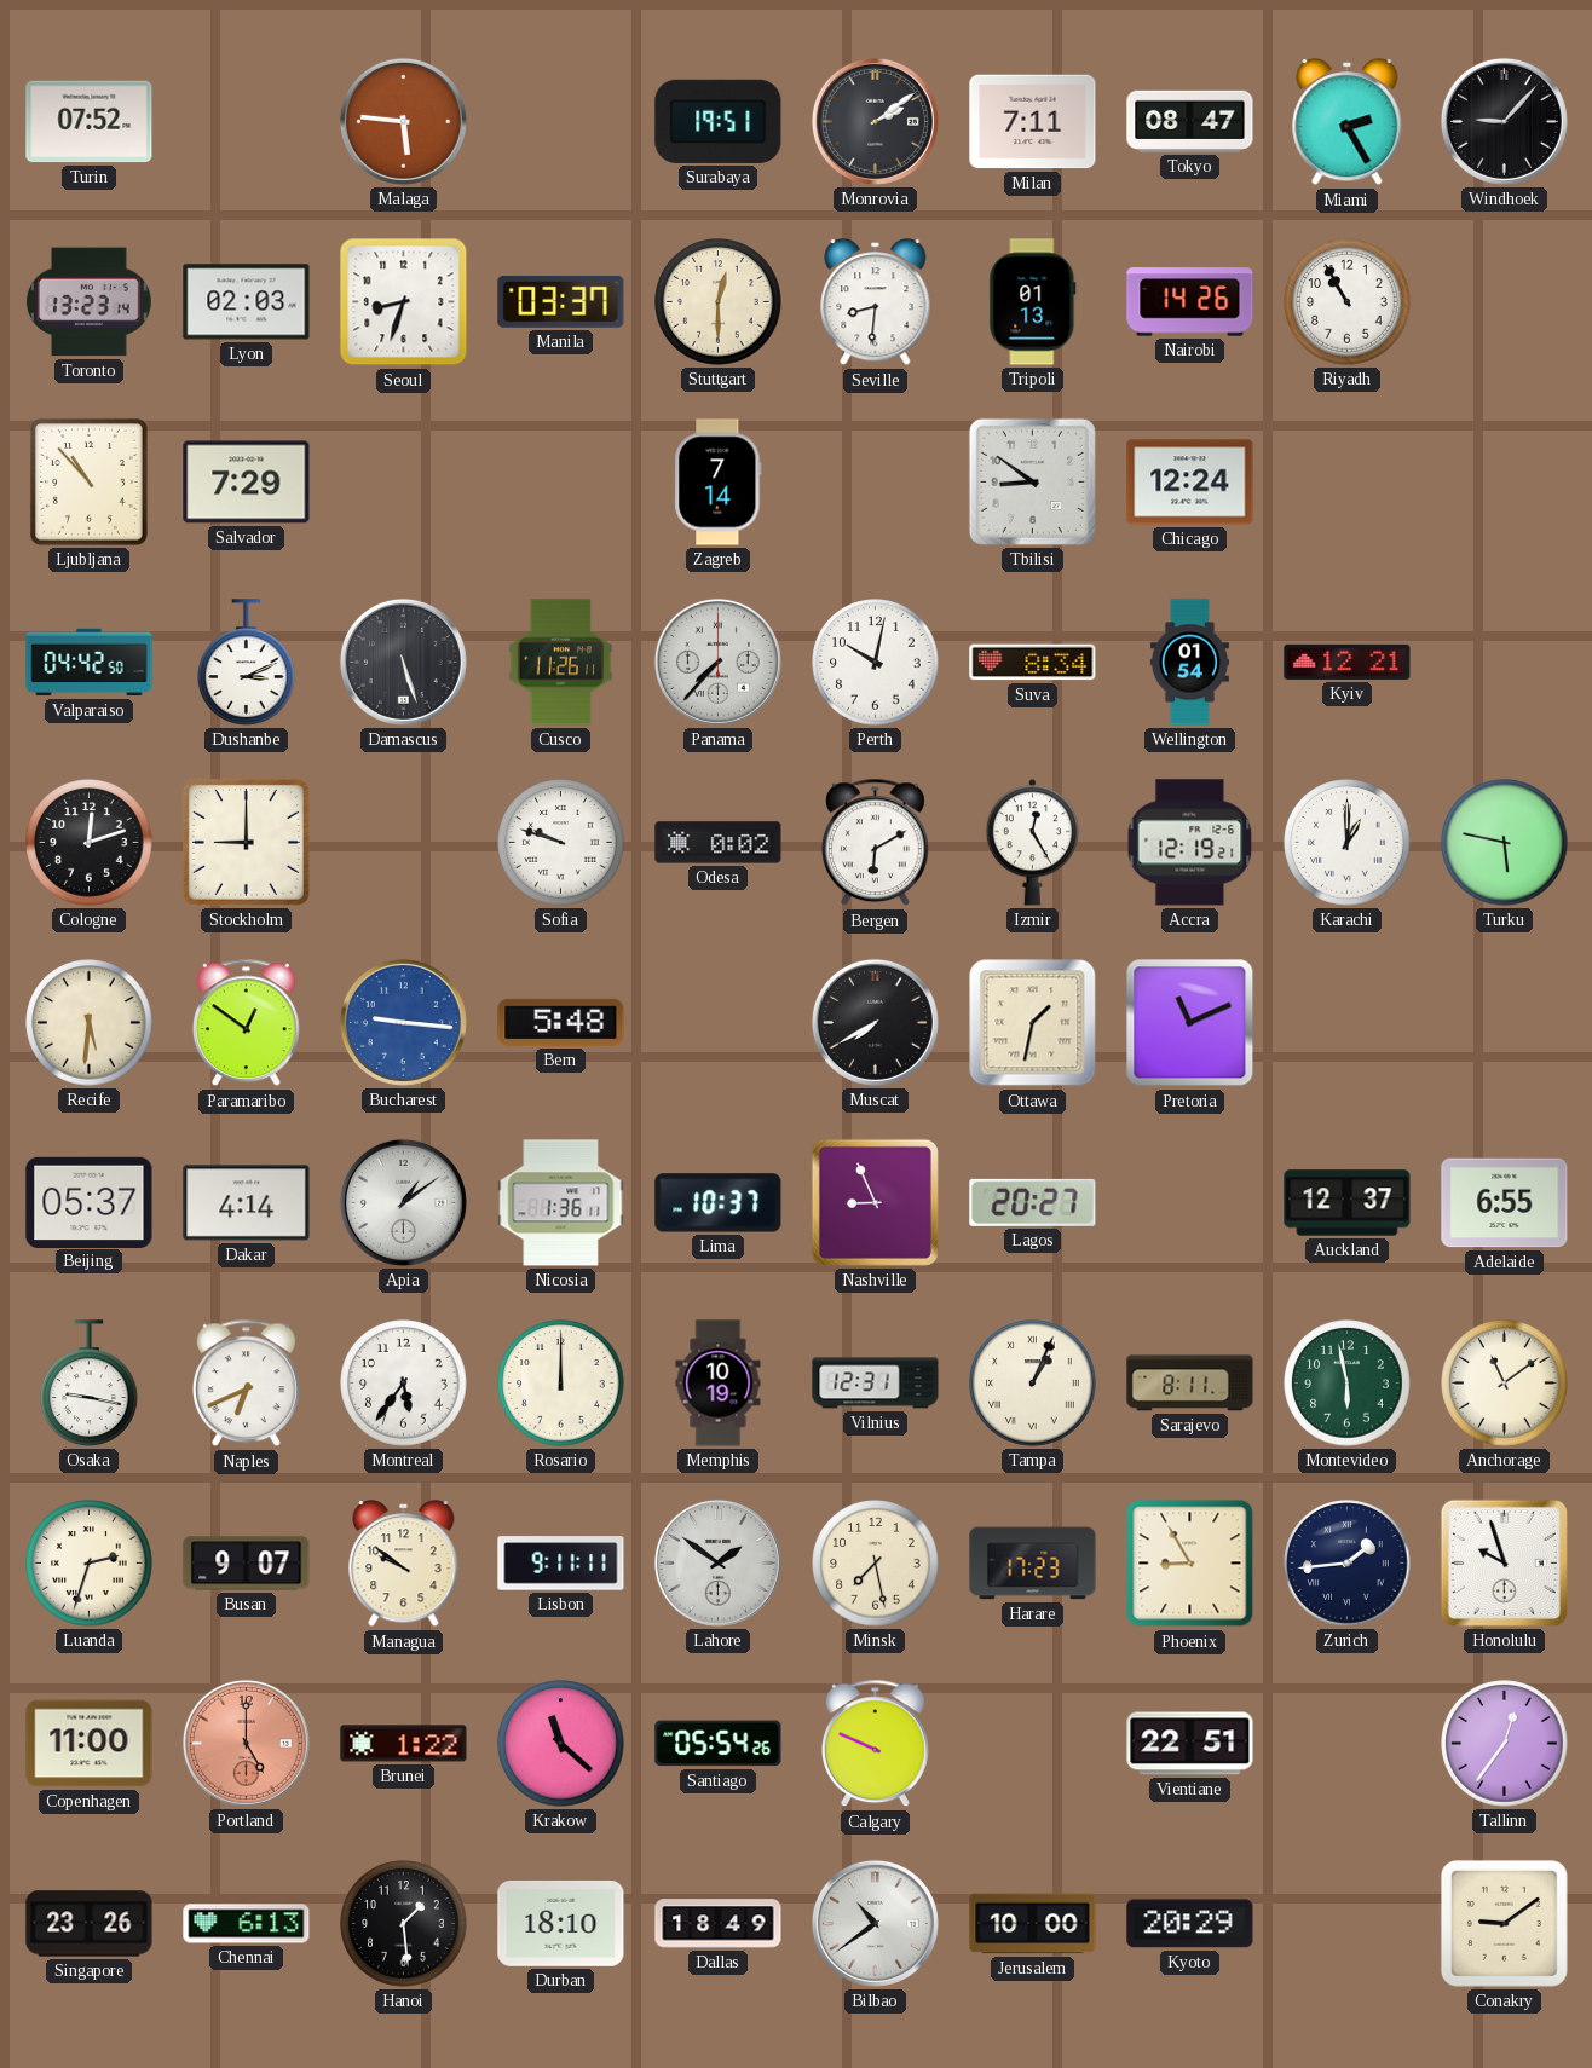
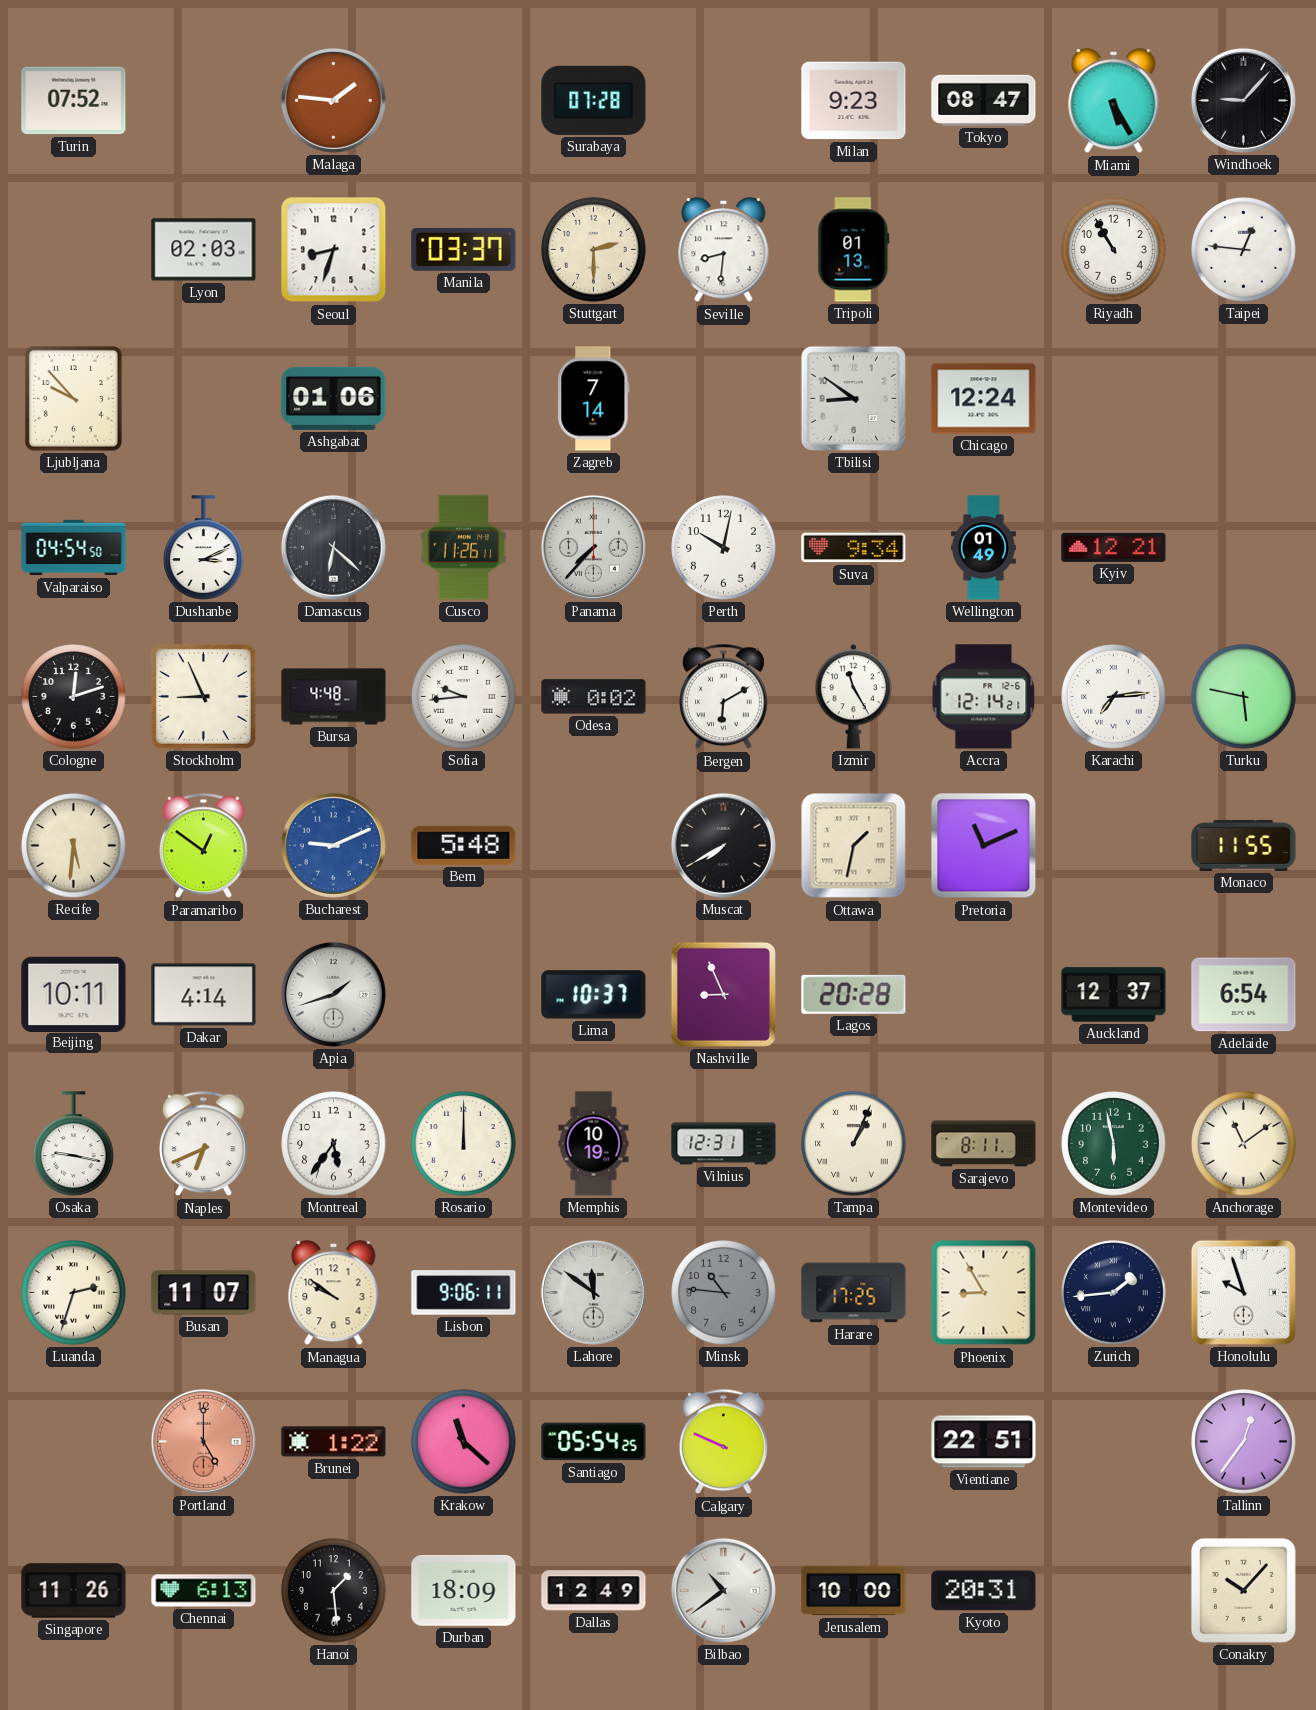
Malaga: 5:46 -> 1:46
Surabaya: 19:51 -> 07:28
Monrovia: 2:09 -> none
Milan: 7:11 -> 9:23
Miami: 2:25 -> 5:25
Toronto: 13:23 -> none
Stuttgart: 12:30 -> 2:30
Nairobi: 14:26 -> none
Taipei: none -> 12:46
Ljubljana: 10:53 -> 9:53
Salvador: 7:29 -> none
Ashgabat: none -> 01:06
Valparaiso: 04:42 -> 04:54
Damascus: 5:27 -> 6:22
Suva: 8:34 -> 9:34
Wellington: 01:54 -> 01:49
Stockholm: 9:00 -> 8:56
Bursa: none -> 4:48
Sofia: 9:48 -> 9:44
Izmir: 12:25 -> 11:25
Accra: 12:19 -> 12:14
Karachi: 1:00 -> 7:14
Bucharest: 9:16 -> 9:11
Monaco: none -> 11:55
Beijing: 05:37 -> 10:11
Apia: 1:09 -> 1:42
Nicosia: 1:36 -> none
Lagos: 20:27 -> 20:28
Adelaide: 6:55 -> 6:54
Busan: 9:07 -> 11:07
Lisbon: 9:11 -> 9:06
Lahore: 1:51 -> 11:51
Minsk: 7:28 -> 10:46
Minsk dial: cream -> grey
Harare: 17:23 -> 17:25
Copenhagen: 11:00 -> none
Santiago: 05:54:26 -> 05:54:25
Singapore: 23:26 -> 11:26
Durban: 18:10 -> 18:09
Dallas: 18:49 -> 12:49
Kyoto: 20:29 -> 20:31
Conakry: 9:09 -> 10:07
